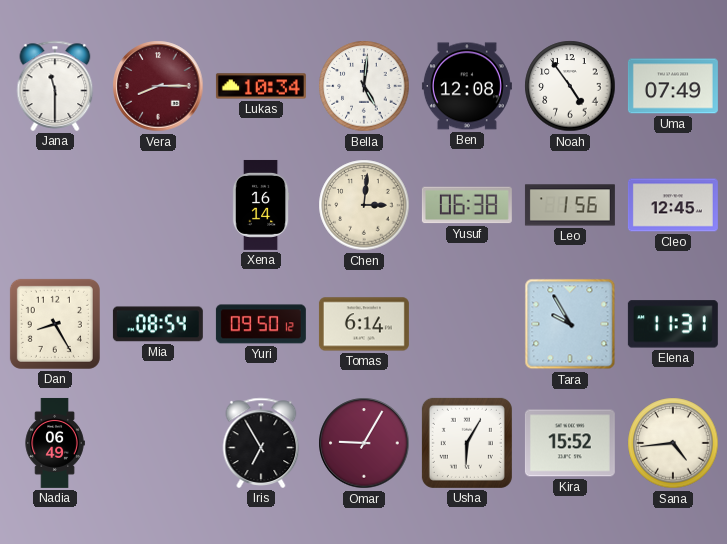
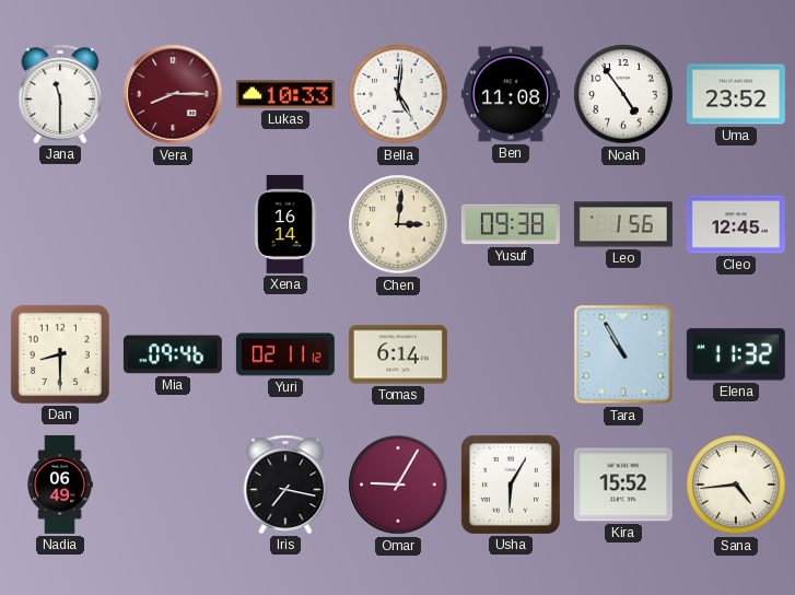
Lukas: 10:34 -> 10:33
Ben: 12:08 -> 11:08
Uma: 07:49 -> 23:52
Yusuf: 06:38 -> 09:38
Dan: 8:25 -> 8:30
Mia: 08:54 -> 09:46
Yuri: 09:50 -> 02:11
Tara: 9:55 -> 10:55
Elena: 11:31 -> 11:32
Iris: 6:55 -> 7:17
